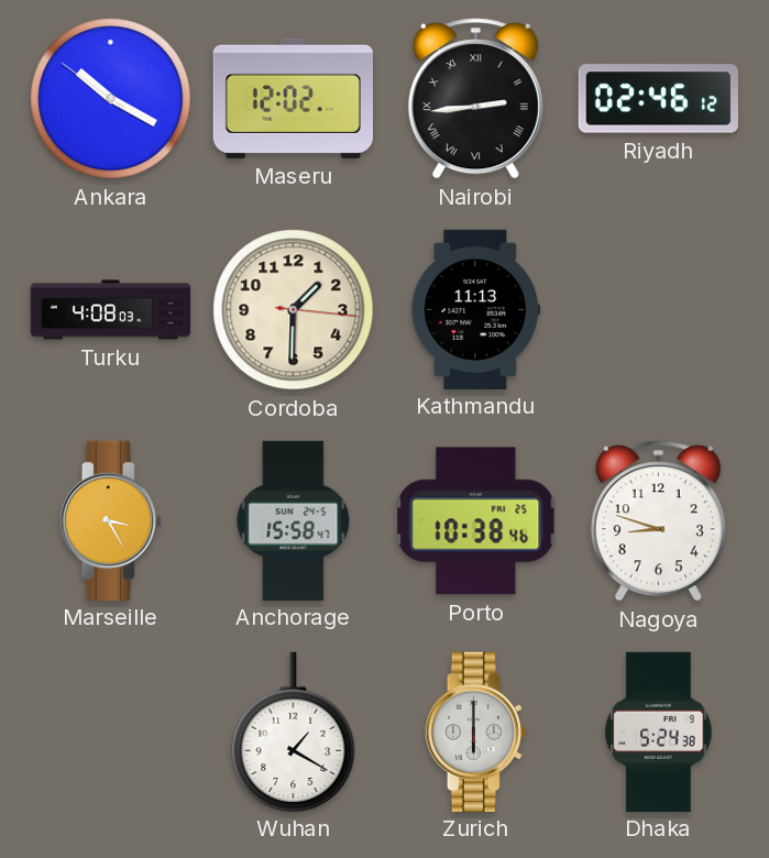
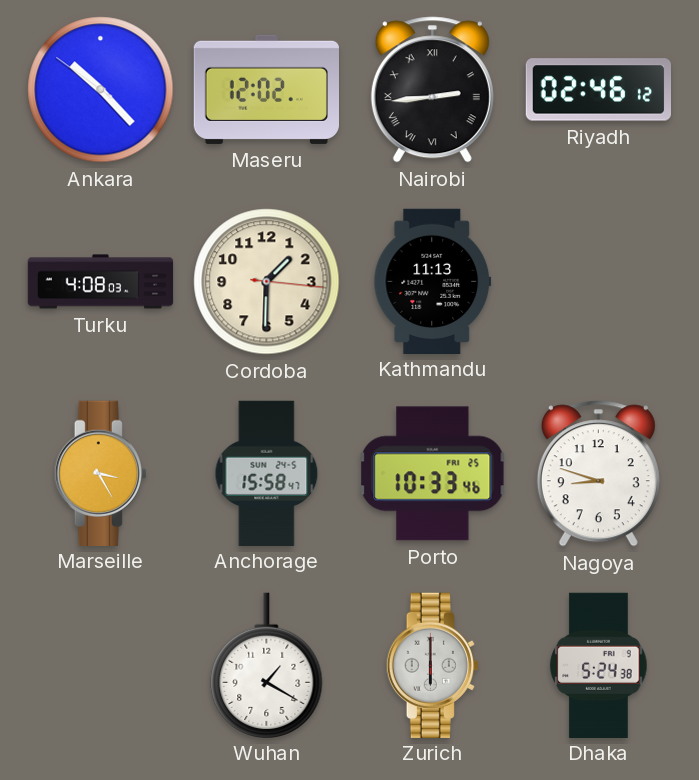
Ankara: 10:19 -> 10:22
Porto: 10:38 -> 10:33
